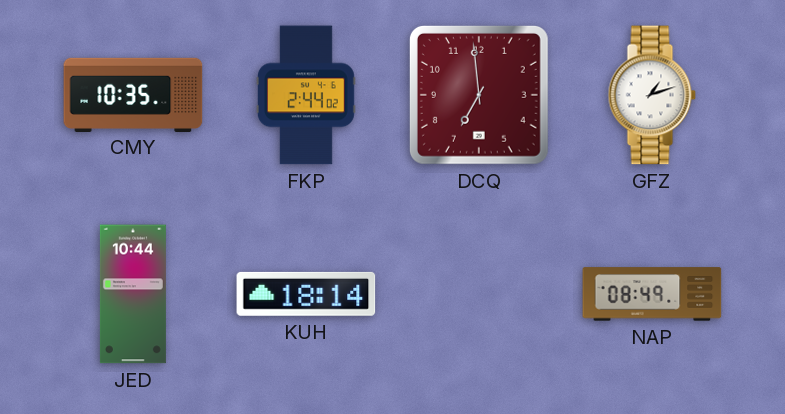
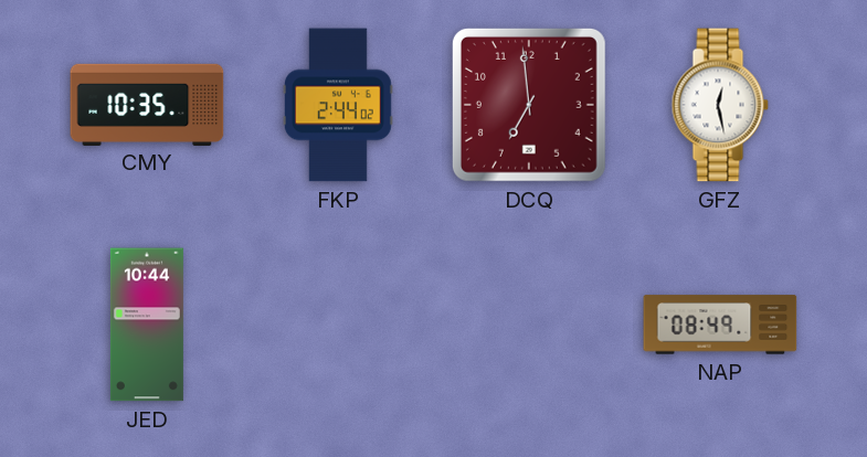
GFZ: 1:12 -> 12:28
KUH: 18:14 -> none
